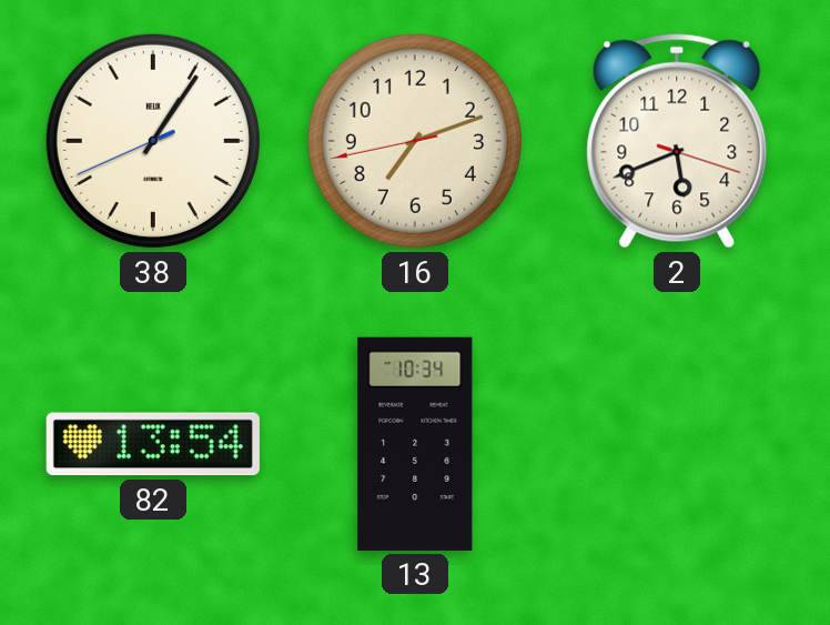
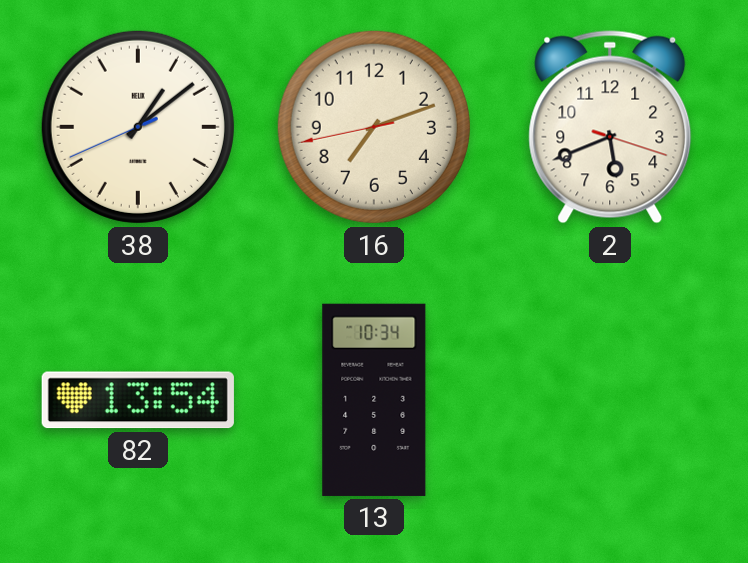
38: 1:05 -> 1:08
